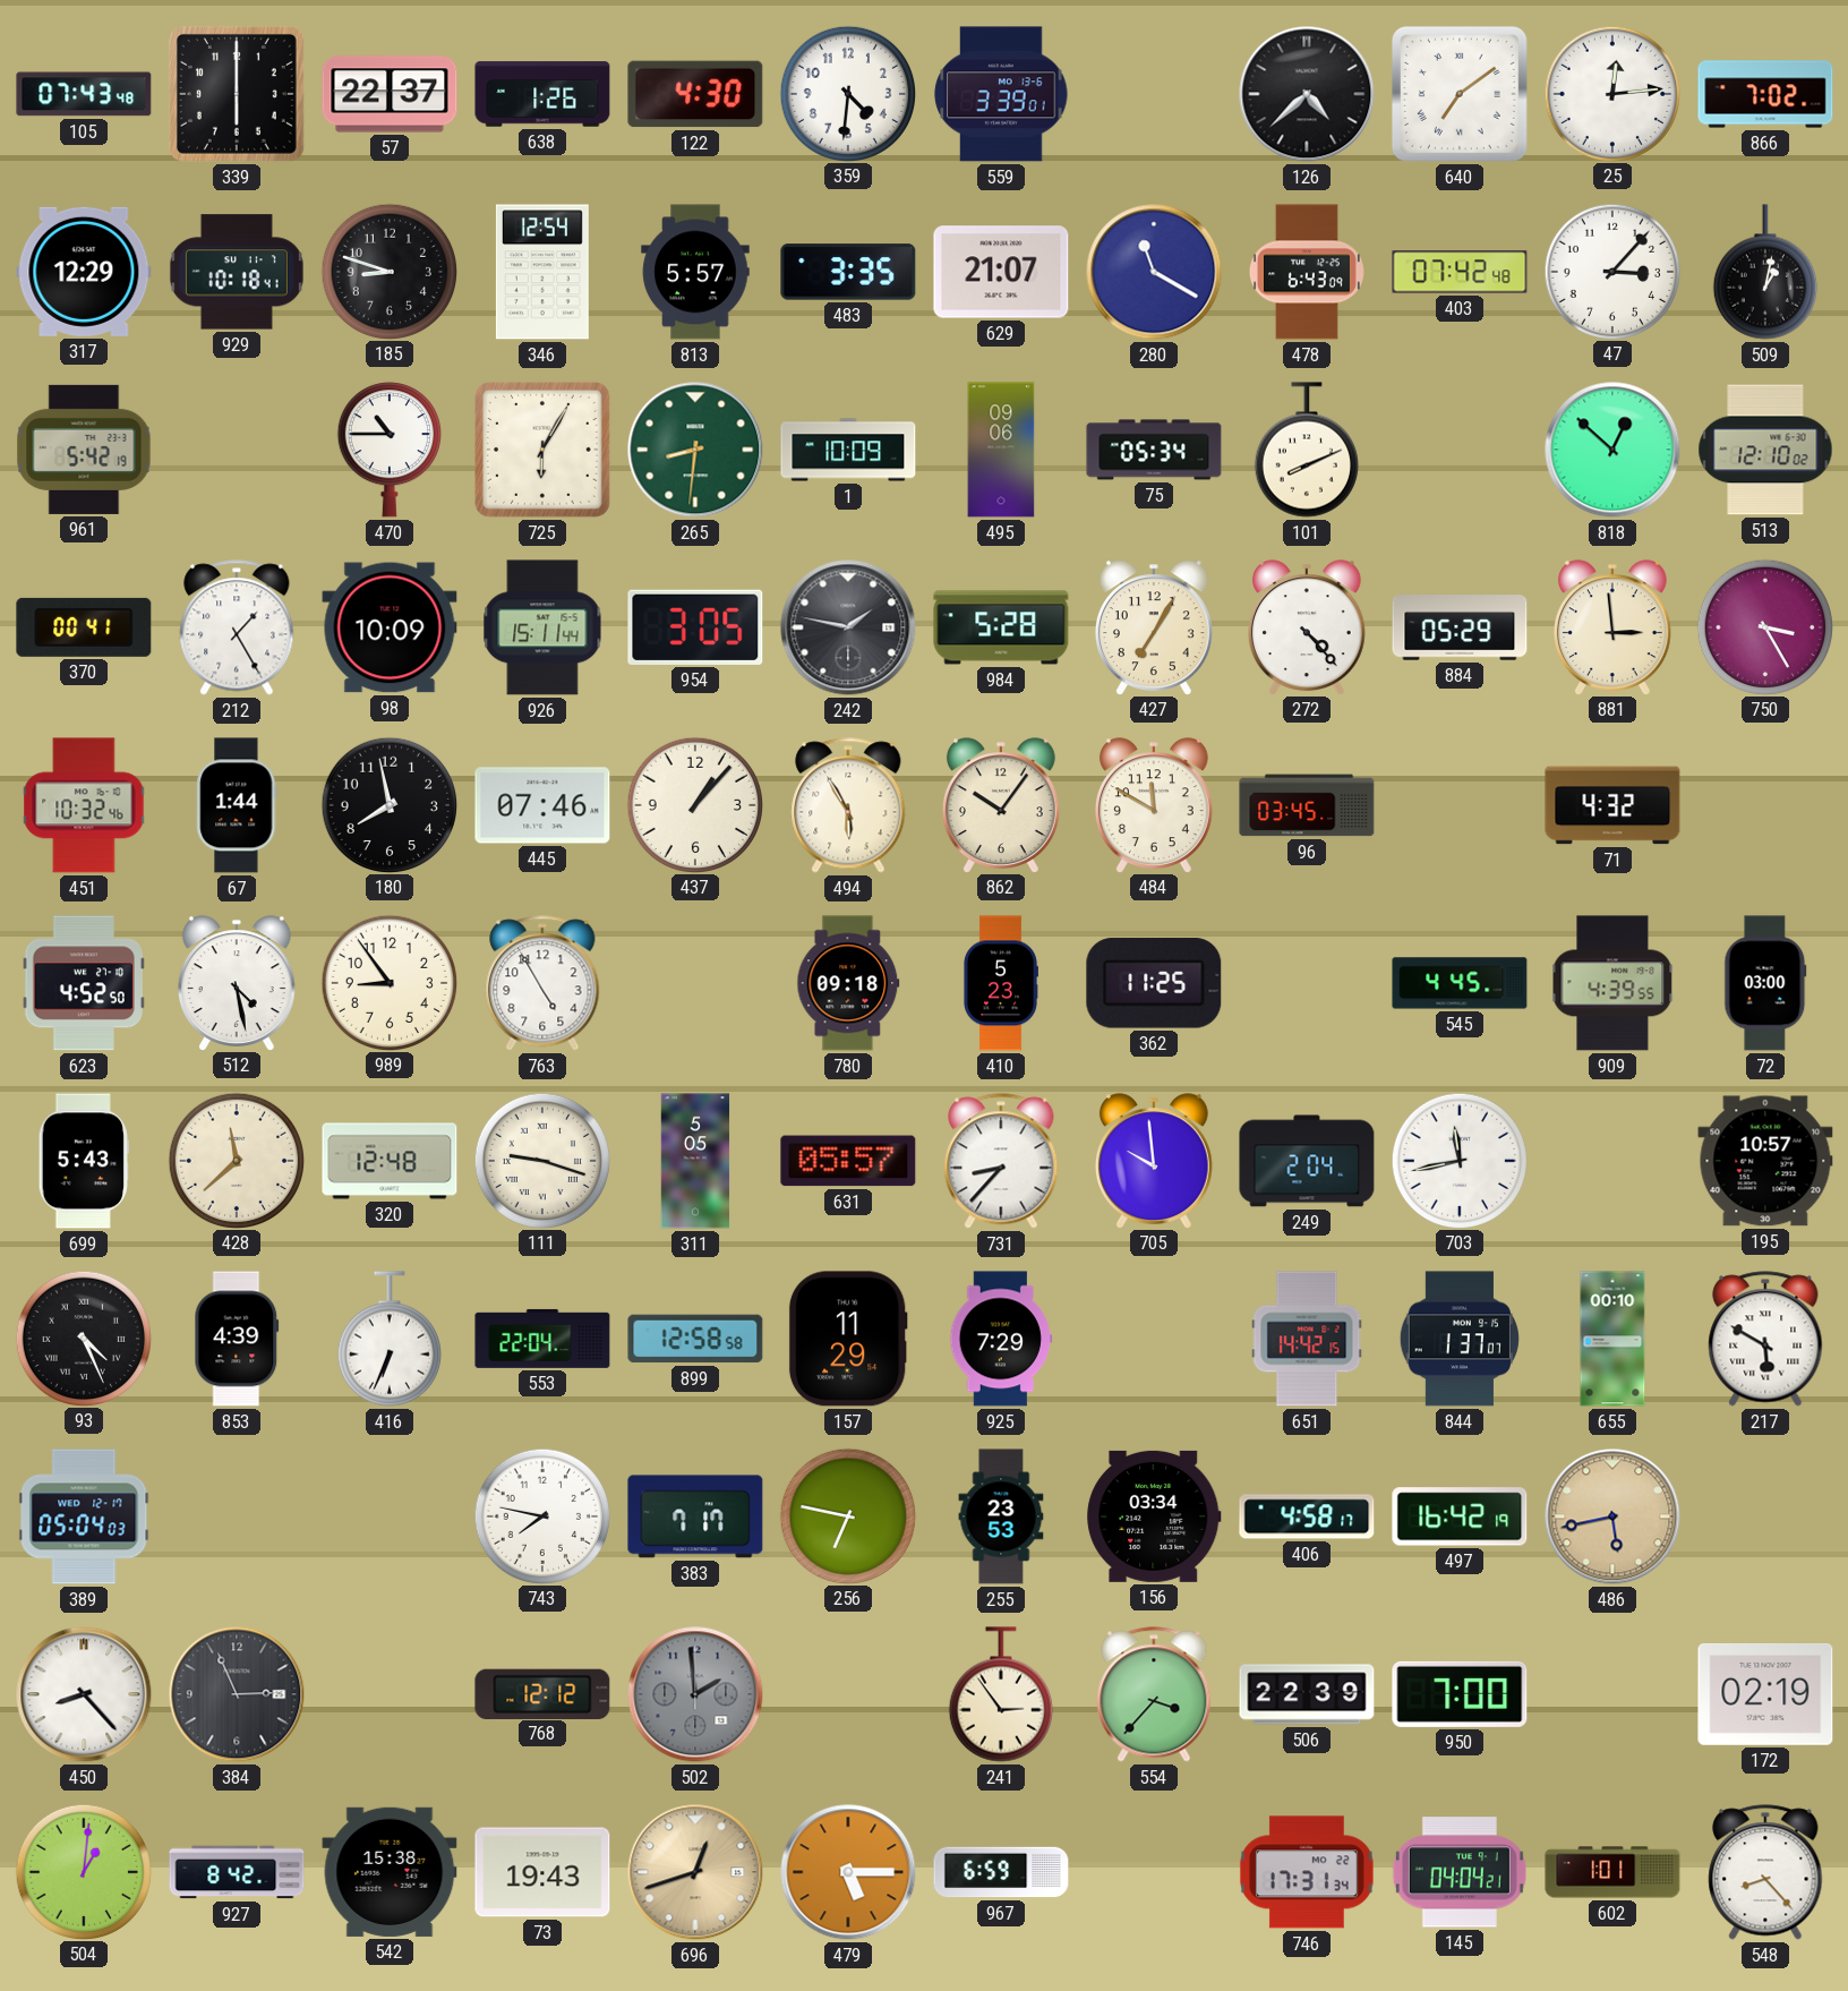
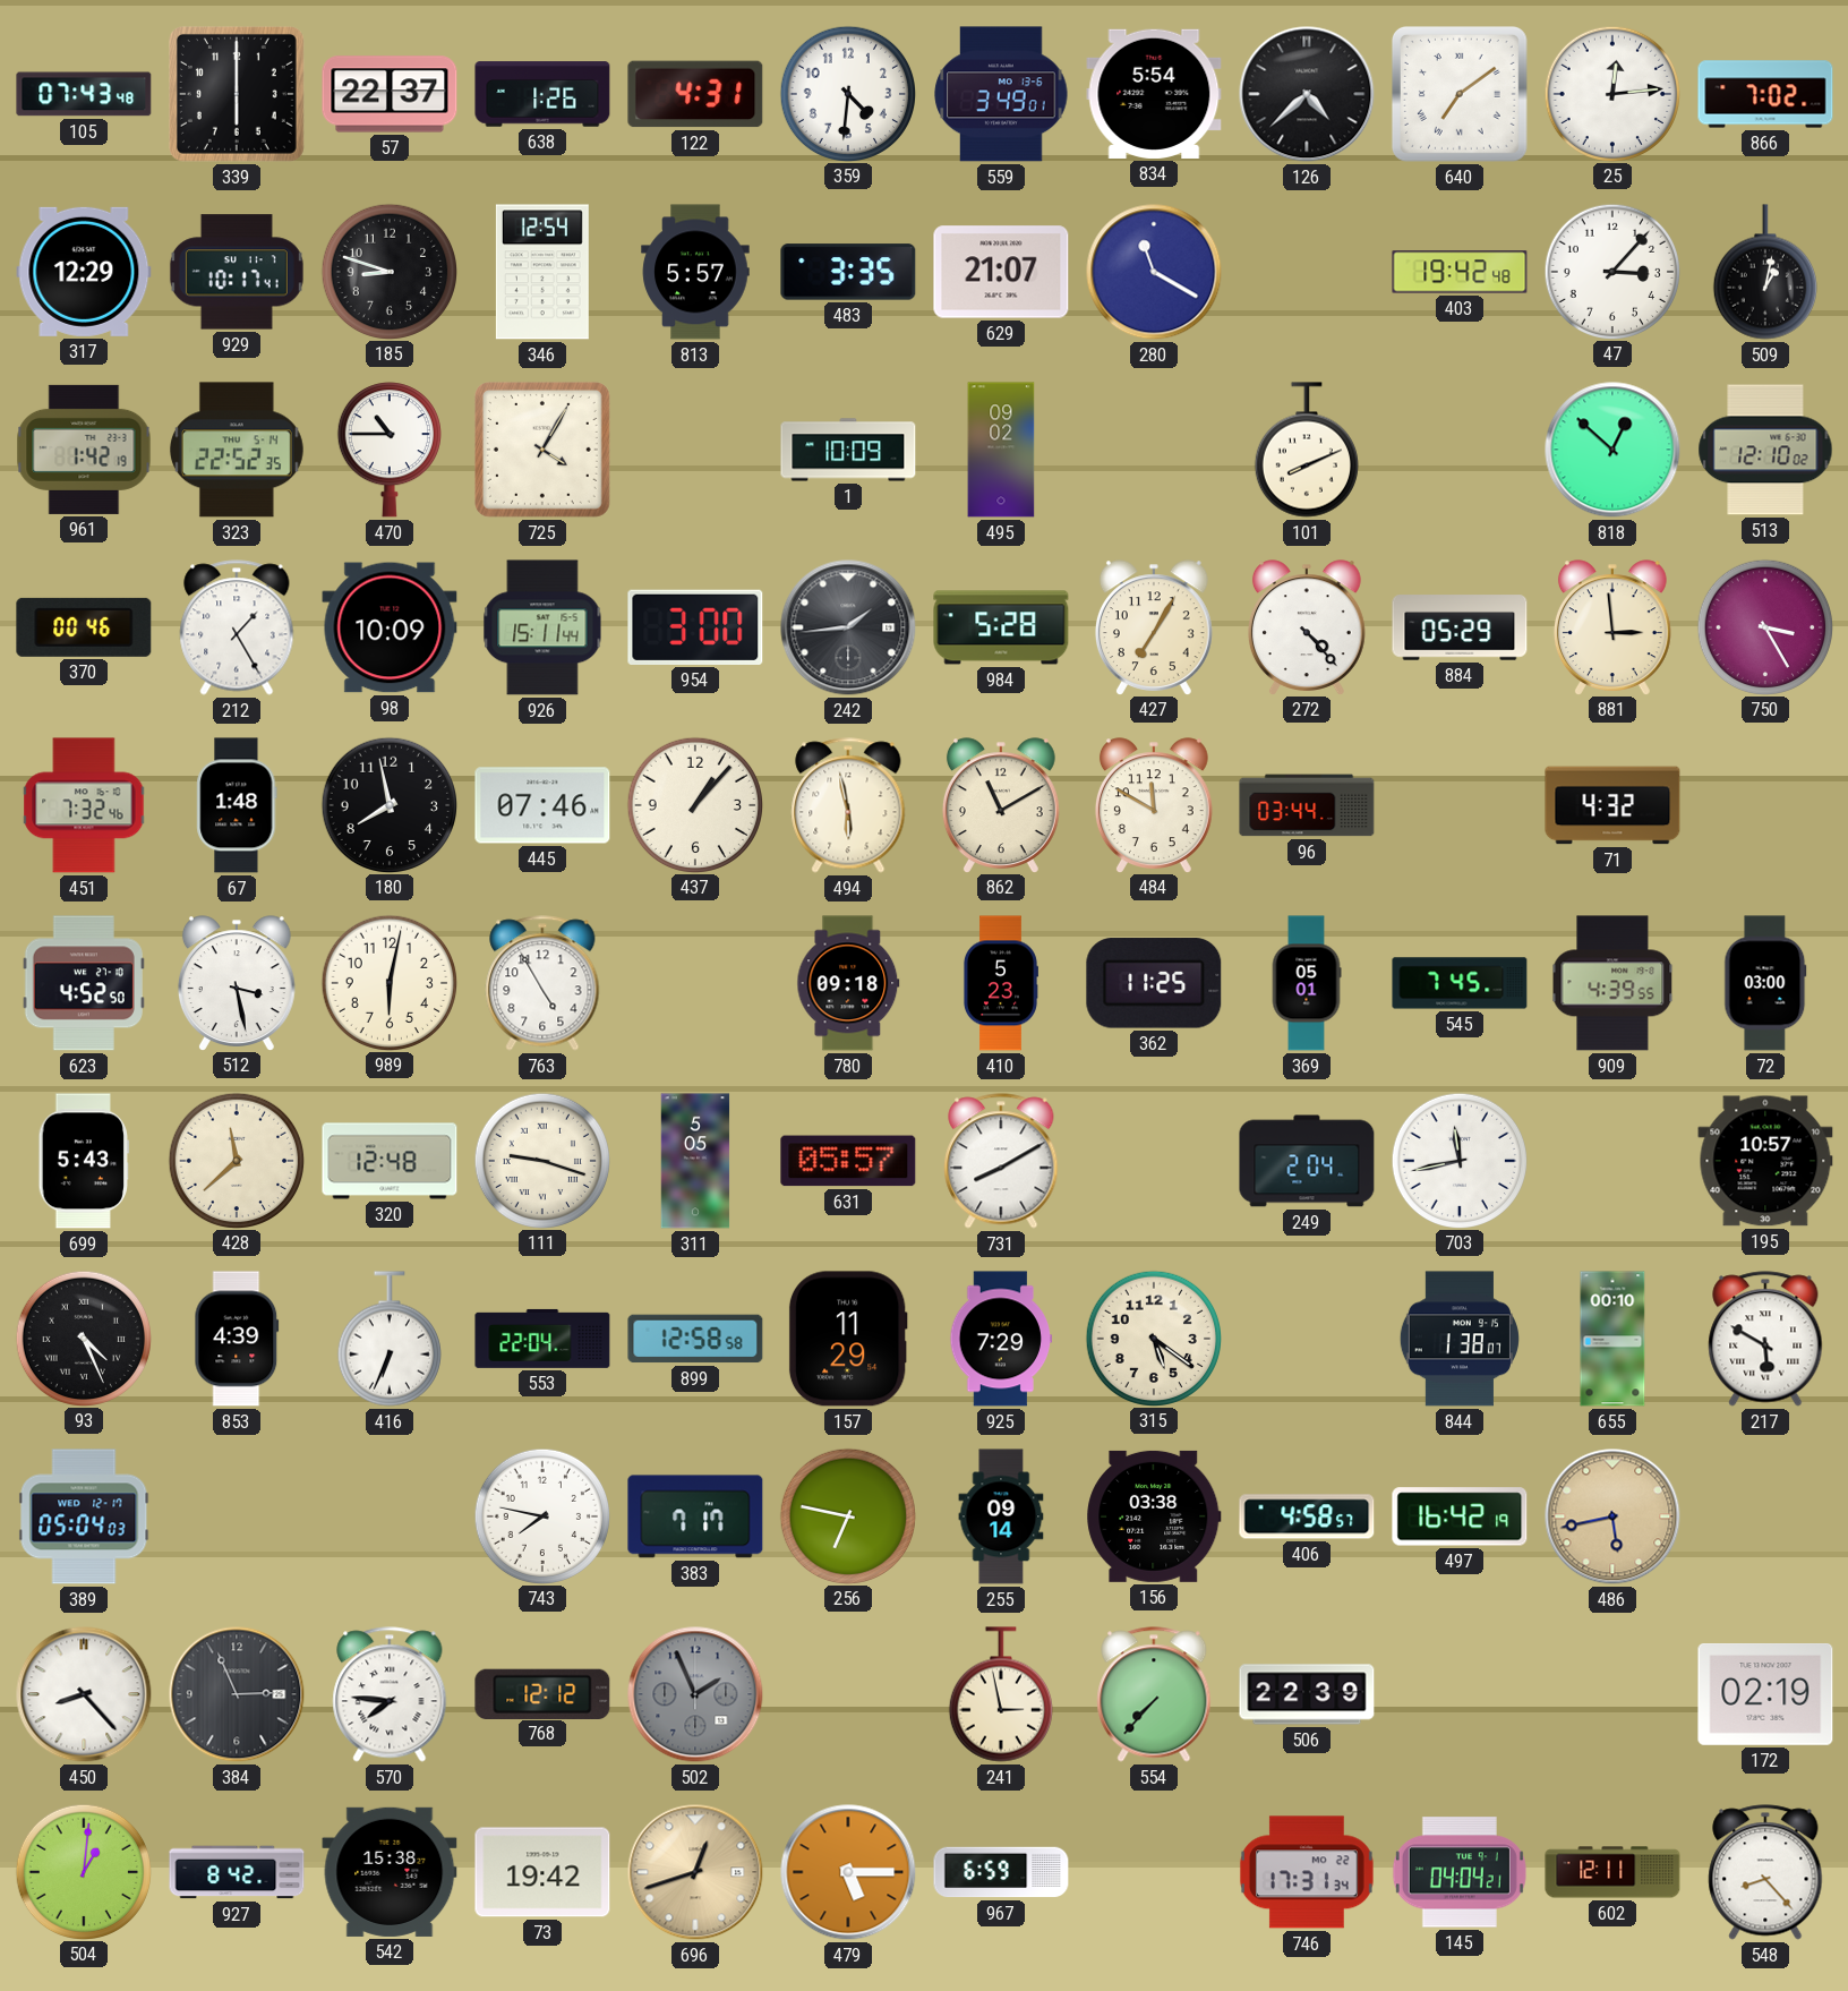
122: 4:30 -> 4:31
559: 3:39 -> 3:49
834: none -> 5:54
929: 10:18 -> 10:17
478: 6:43 -> none
403: 07:42 -> 19:42
961: 5:42 -> 1:42
323: none -> 22:52
725: 6:05 -> 4:05
265: 8:31 -> none
495: 09:06 -> 09:02
75: 05:34 -> none
370: 00:41 -> 00:46
954: 3:05 -> 3:00
242: 1:47 -> 1:44
451: 10:32 -> 7:32
67: 1:44 -> 1:48
494: 5:55 -> 5:58
862: 10:06 -> 11:10
96: 03:45 -> 03:44
512: 4:28 -> 3:28
989: 8:54 -> 6:02
369: none -> 05:01
545: 4:45 -> 7:45
731: 8:37 -> 8:10
705: 9:59 -> none
315: none -> 5:21
651: 14:42 -> none
844: 1:37 -> 1:38
255: 23:53 -> 09:14
156: 03:34 -> 03:38
406: 4:58:17 -> 4:58:57
570: none -> 7:46
502: 1:59 -> 1:56
241: 2:54 -> 2:58
554: 3:37 -> 7:37
950: 7:00 -> none
73: 19:43 -> 19:42
602: 1:01 -> 12:11
